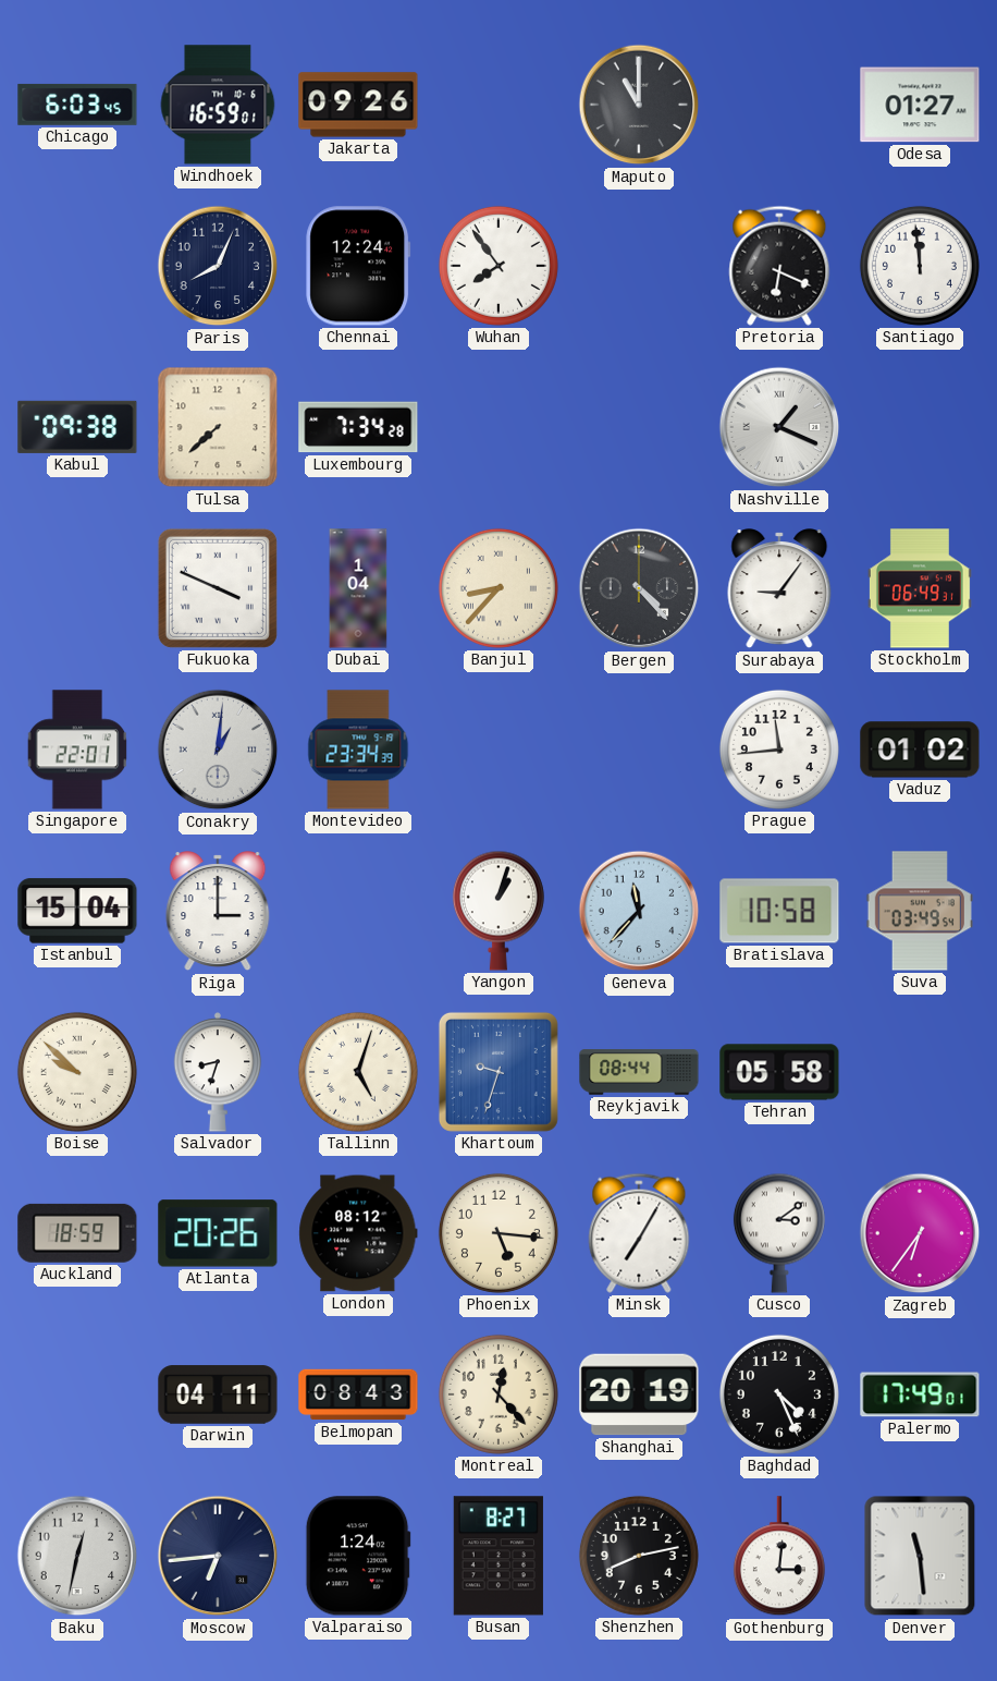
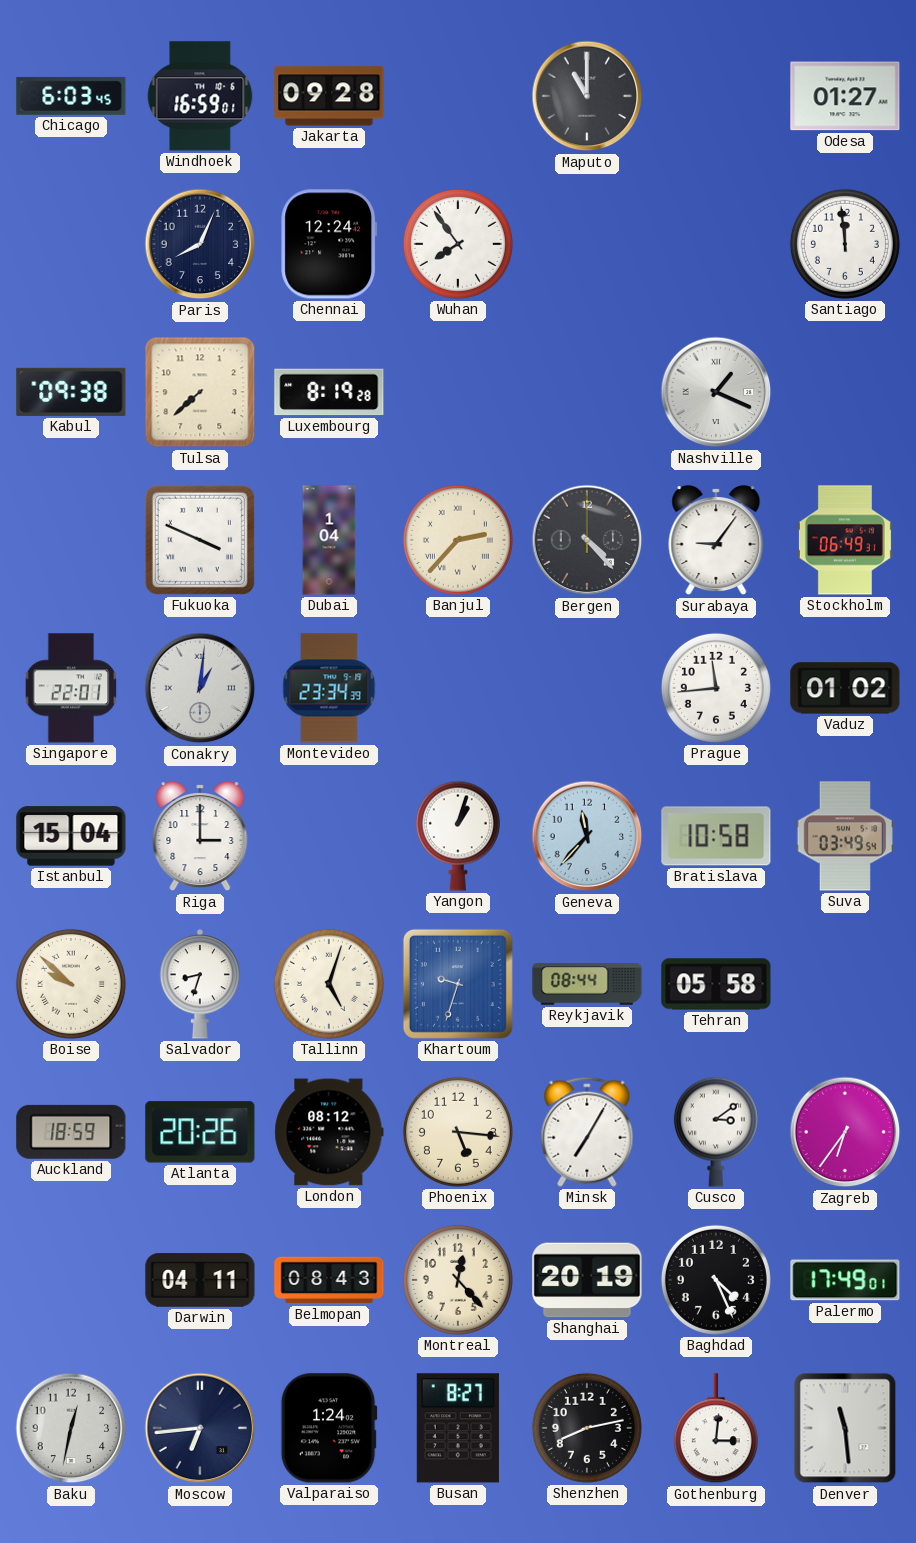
Jakarta: 09:26 -> 09:28
Pretoria: 6:19 -> none
Luxembourg: 7:34 -> 8:19
Banjul: 8:37 -> 2:37
